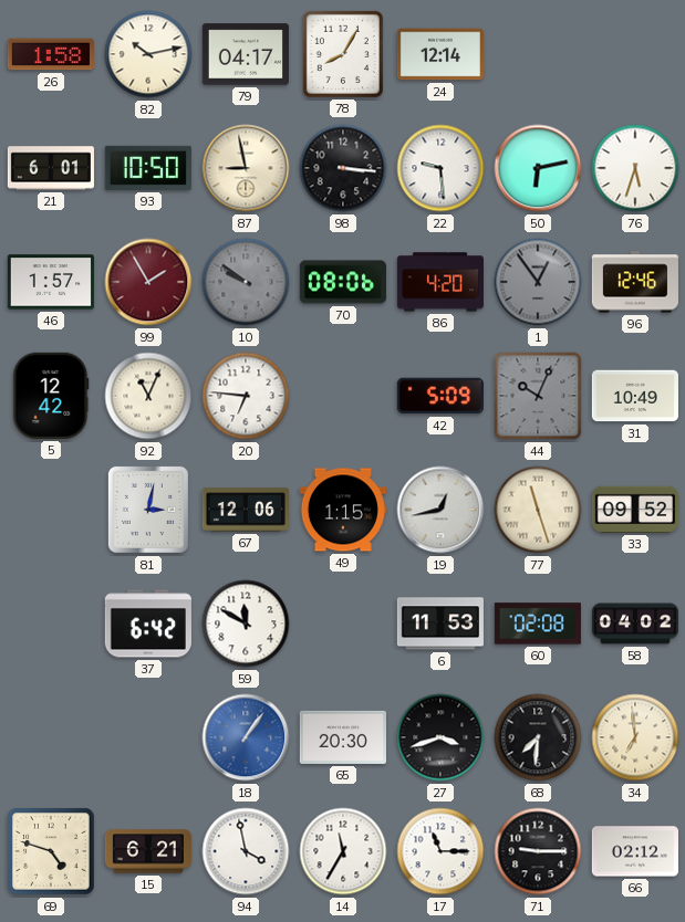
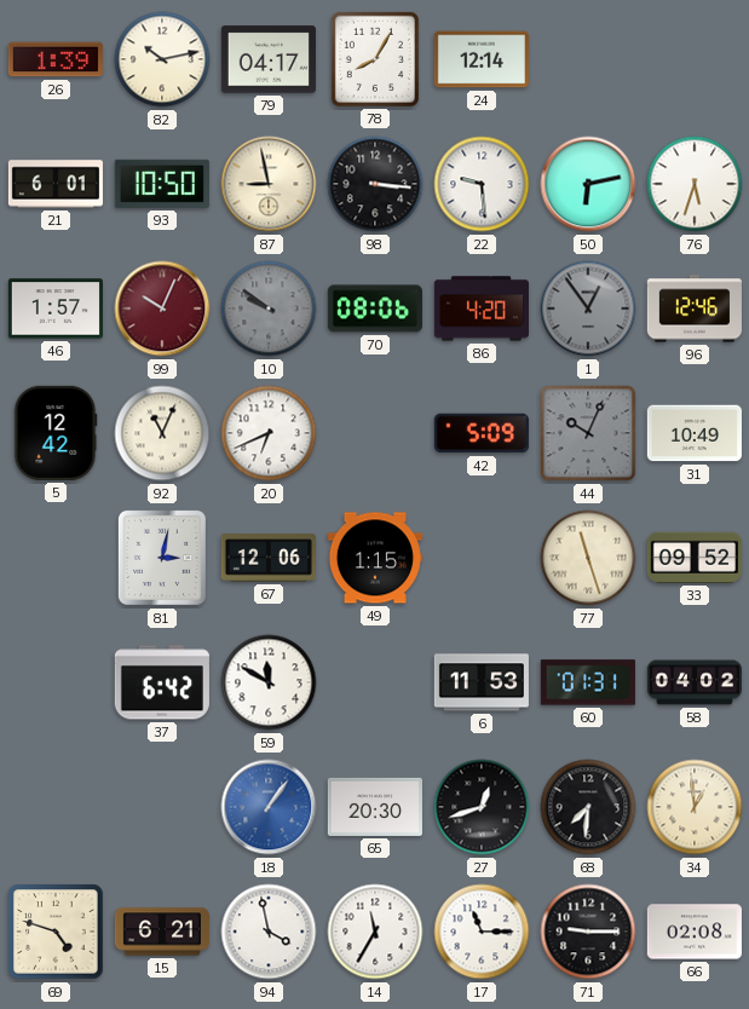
26: 1:58 -> 1:39
99: 1:55 -> 10:04
20: 6:46 -> 6:41
19: 12:43 -> none
60: 02:08 -> 01:31
27: 3:42 -> 12:42
34: 6:59 -> 12:59
66: 02:12 -> 02:08
